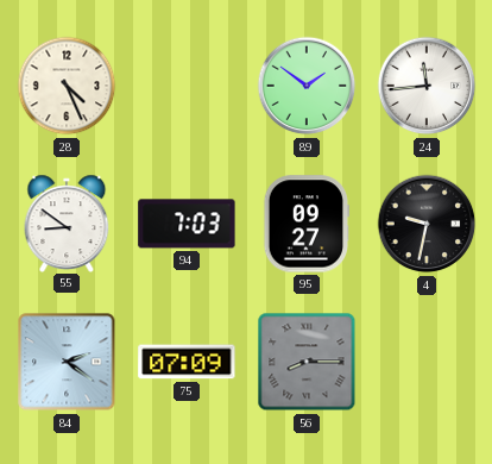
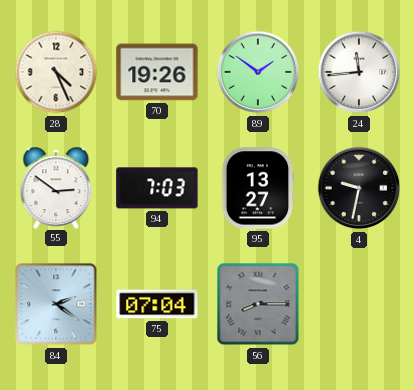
70: none -> 19:26
55: 8:51 -> 2:51
95: 09:27 -> 13:27
75: 07:09 -> 07:04
